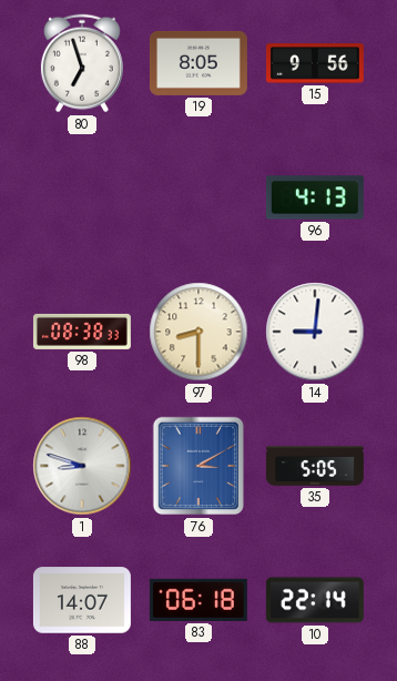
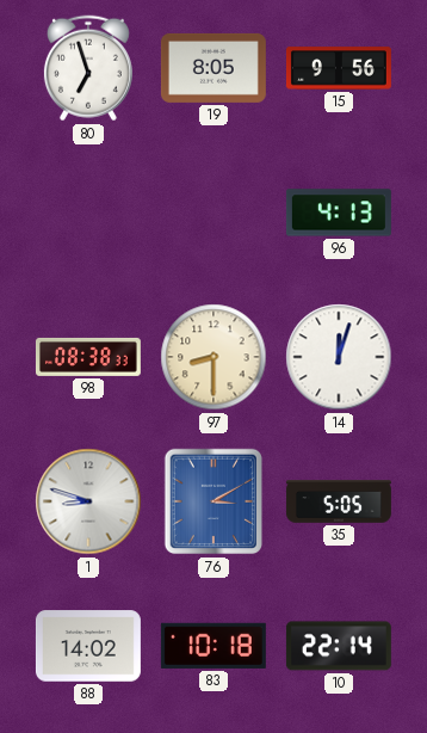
14: 9:01 -> 12:03
88: 14:07 -> 14:02
83: 06:18 -> 10:18
